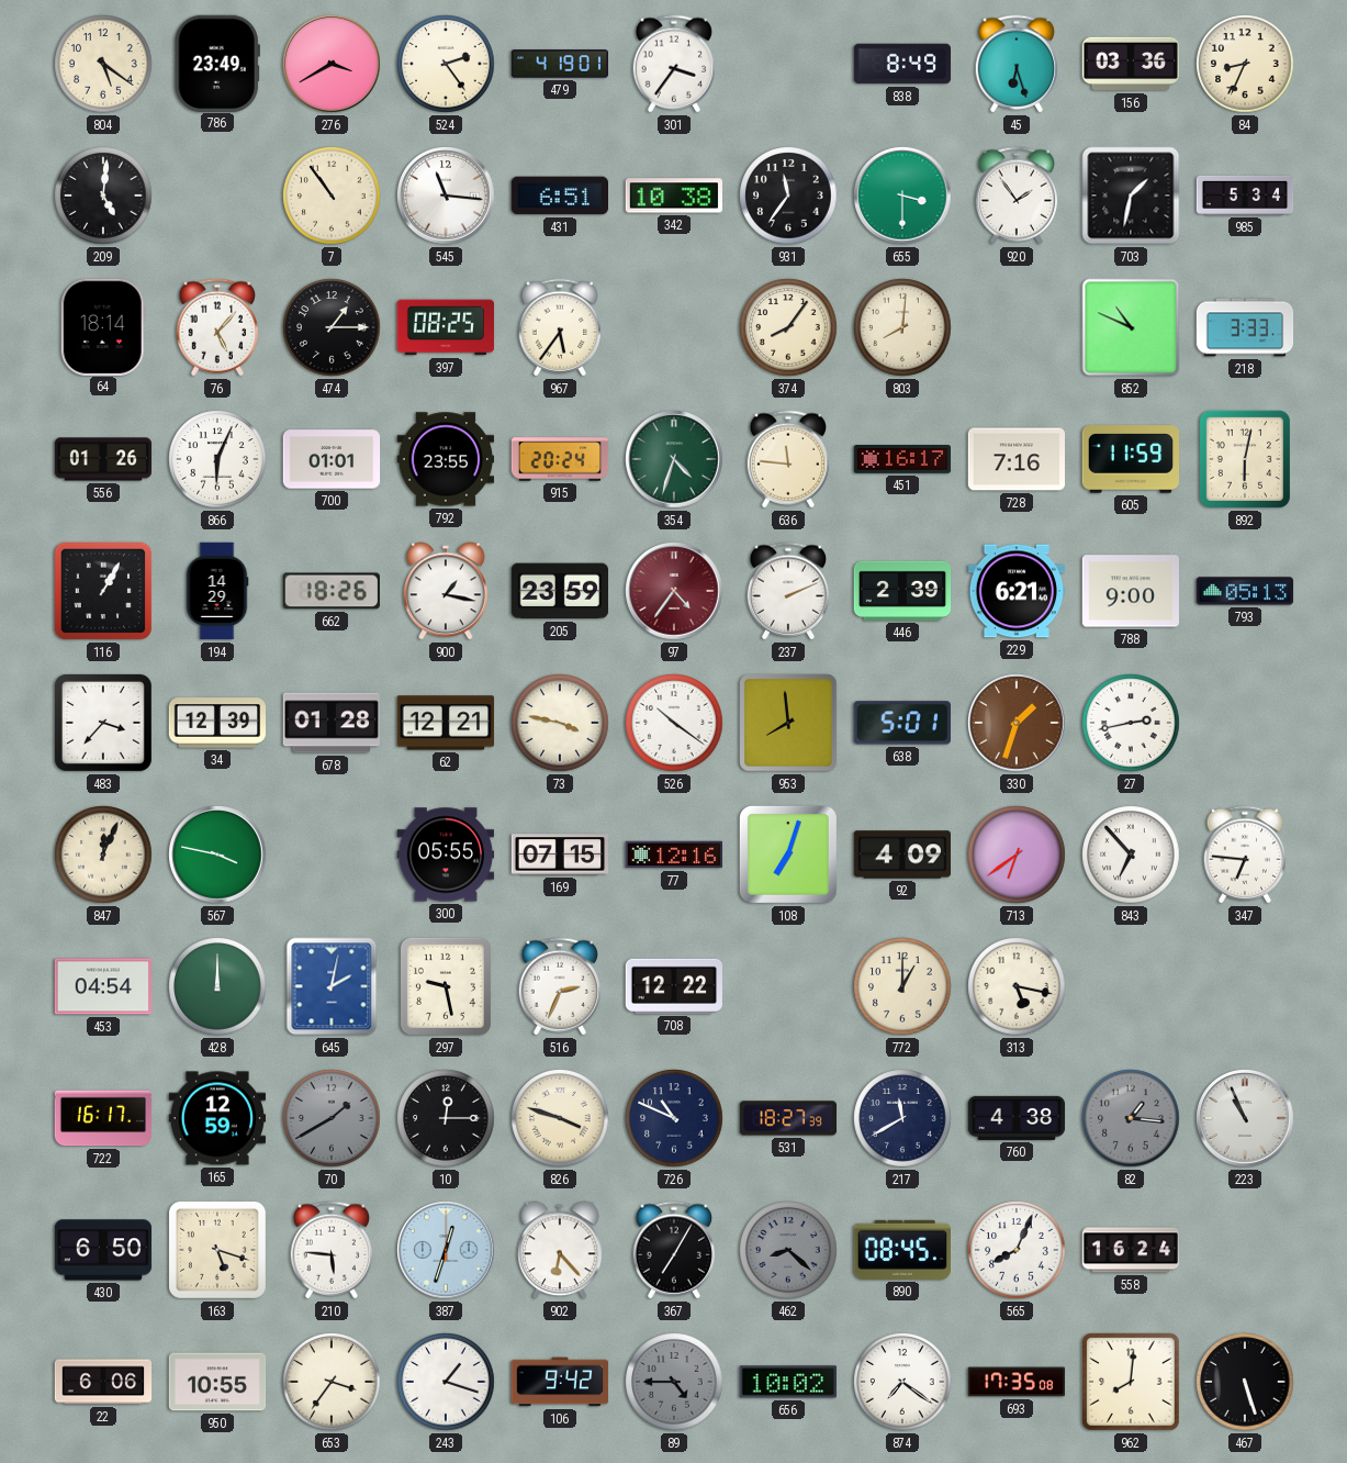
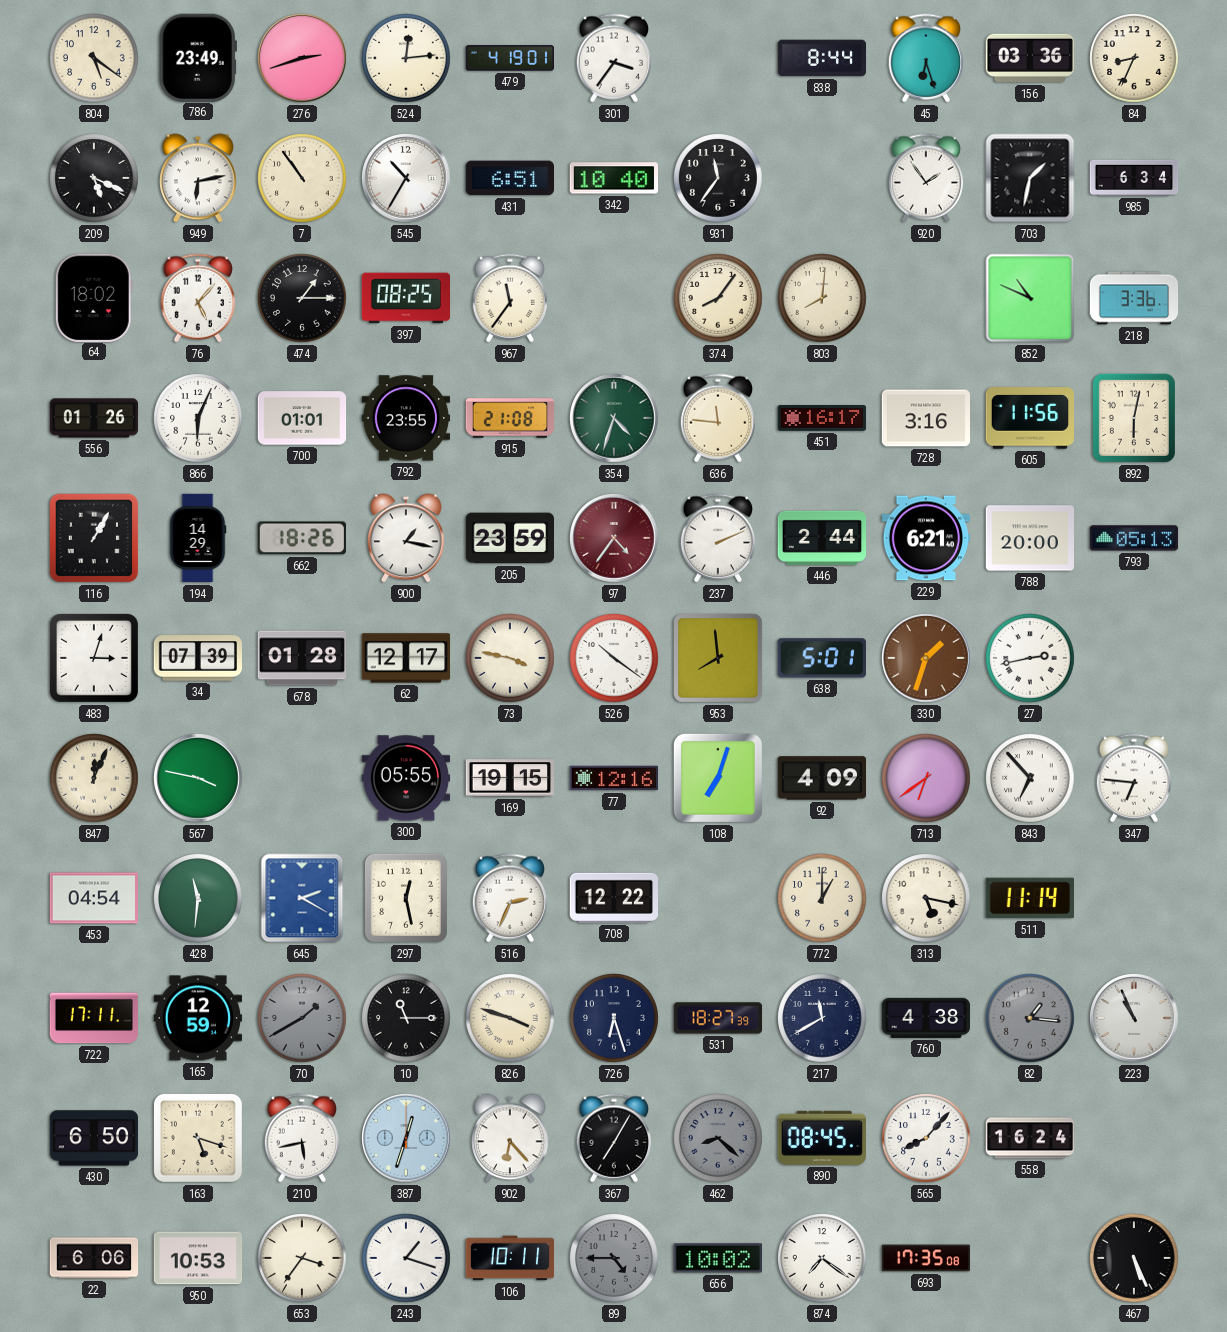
276: 3:40 -> 2:42
524: 2:24 -> 12:14
838: 8:49 -> 8:44
209: 5:01 -> 5:19
949: none -> 6:13
545: 11:16 -> 10:35
342: 10:38 -> 10:40
655: 3:30 -> none
985: 5:34 -> 6:34
64: 18:14 -> 18:02
967: 5:36 -> 11:36
218: 3:33 -> 3:36
915: 20:24 -> 21:08
728: 7:16 -> 3:16
605: 11:59 -> 11:56
446: 2:39 -> 2:44
788: 9:00 -> 20:00
483: 3:37 -> 3:03
34: 12:39 -> 07:39
62: 12:21 -> 12:17
169: 07:15 -> 19:15
428: 12:00 -> 11:31
645: 2:02 -> 2:20
297: 9:28 -> 12:28
511: none -> 11:14
722: 16:17 -> 17:11
10: 12:15 -> 11:15
726: 10:49 -> 6:27
210: 5:46 -> 5:43
565: 8:04 -> 8:07
950: 10:55 -> 10:53
106: 9:42 -> 10:11
962: 8:01 -> none
467: 5:27 -> 5:26
